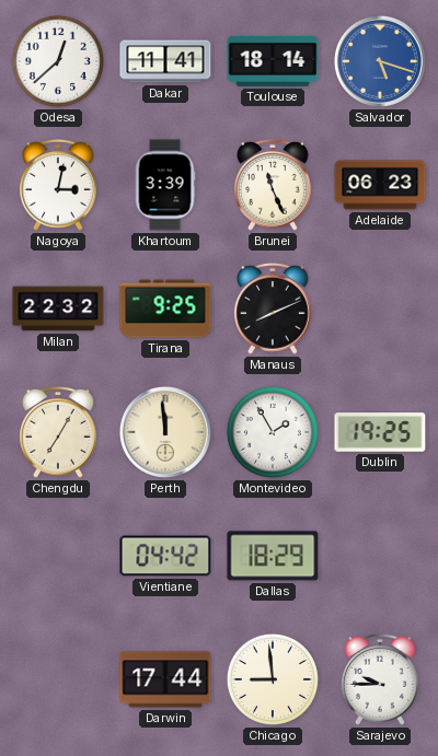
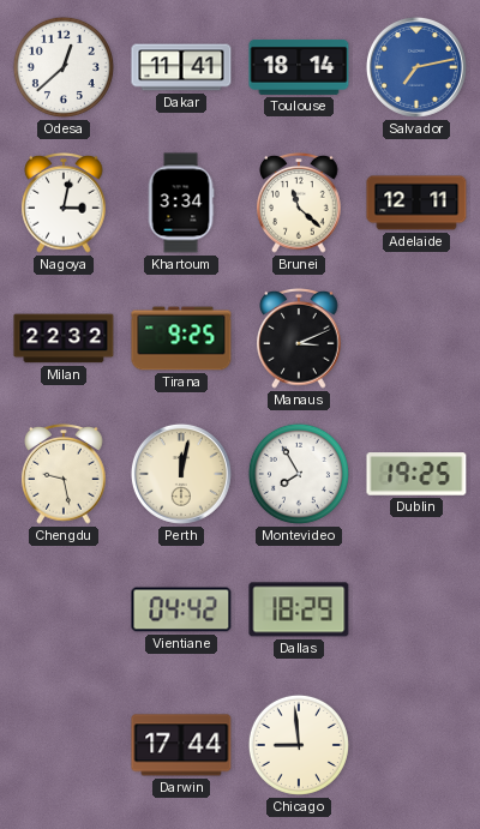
Salvador: 5:18 -> 7:13
Khartoum: 3:39 -> 3:34
Brunei: 11:26 -> 11:22
Adelaide: 06:23 -> 12:11
Manaus: 8:11 -> 3:11
Chengdu: 7:05 -> 9:28
Perth: 11:59 -> 12:02
Montevideo: 1:55 -> 7:55
Sarajevo: 9:45 -> none
